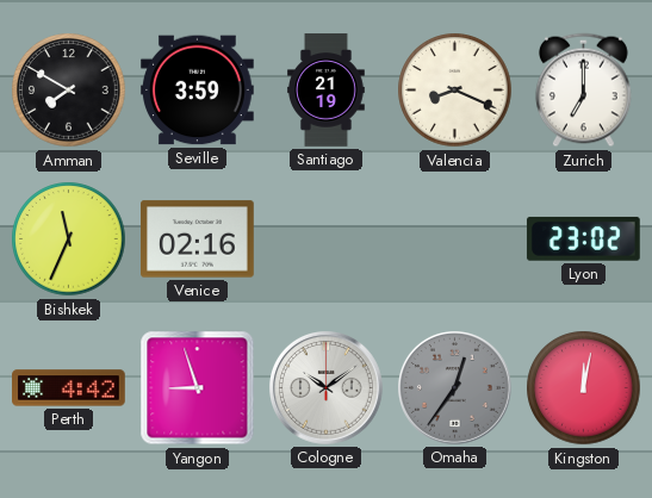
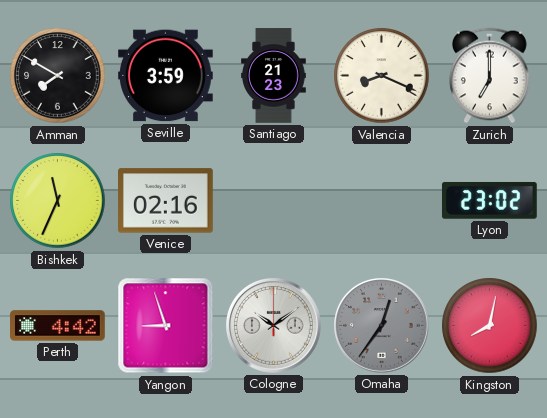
Santiago: 21:19 -> 21:23
Kingston: 12:02 -> 8:02
